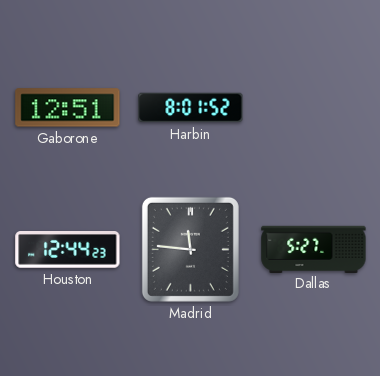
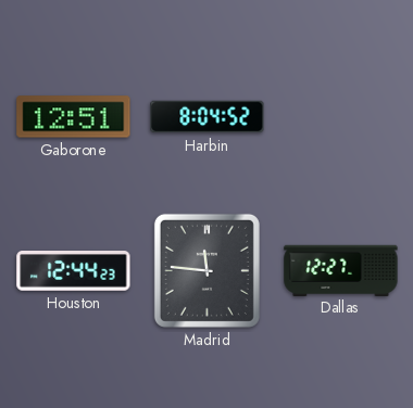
Harbin: 8:01 -> 8:04
Dallas: 5:27 -> 12:27
